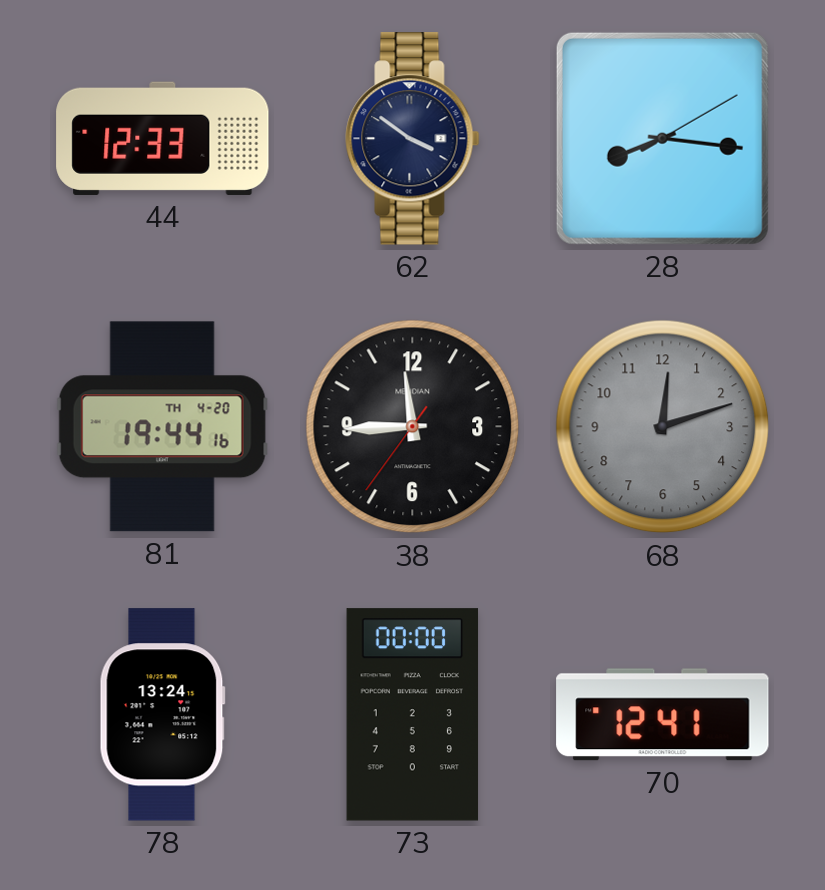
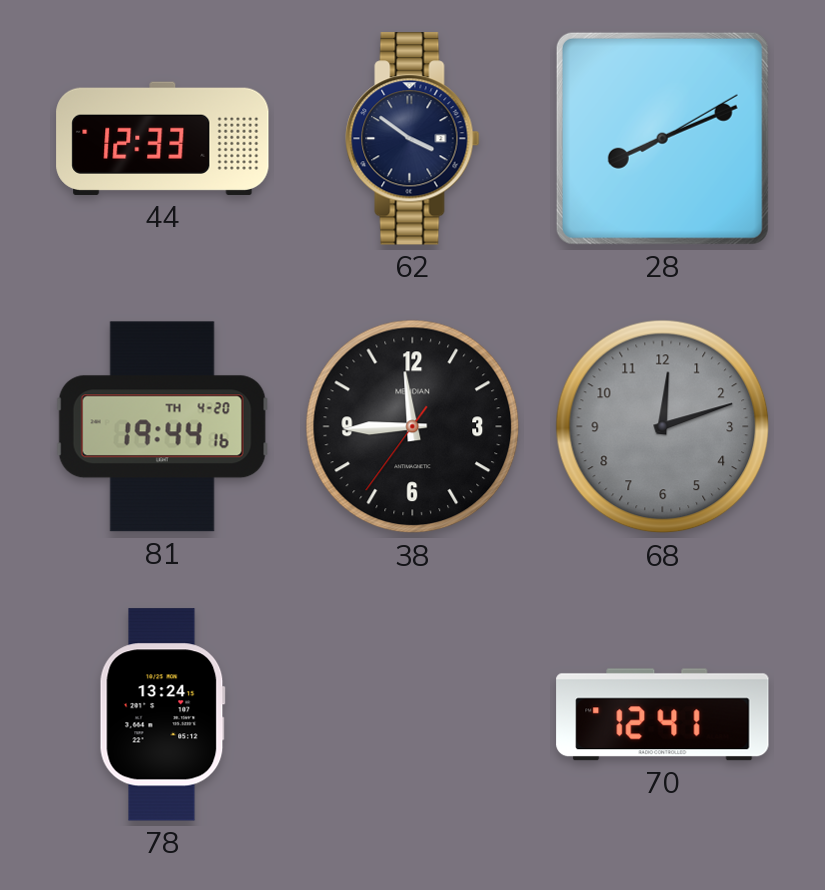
28: 8:16 -> 8:11
73: 00:00 -> none
